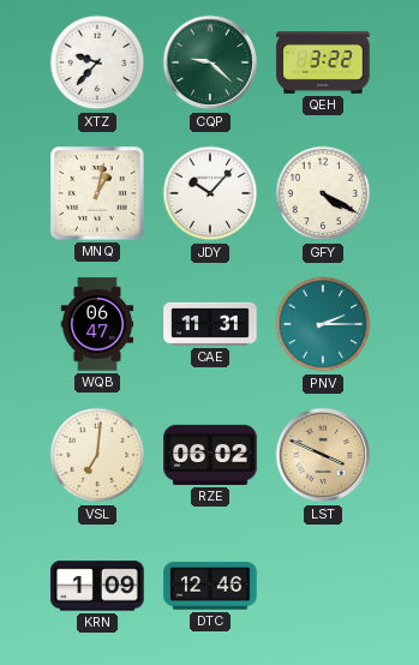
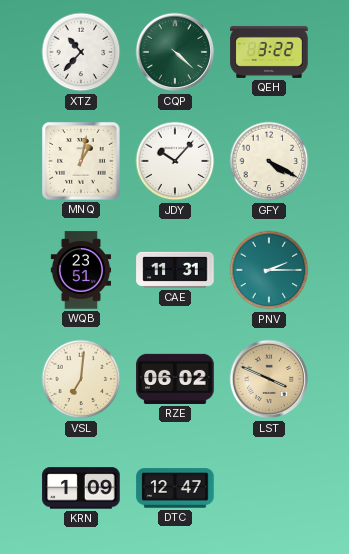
XTZ: 9:37 -> 10:37
CQP: 9:22 -> 4:22
WQB: 06:47 -> 23:51
DTC: 12:46 -> 12:47
